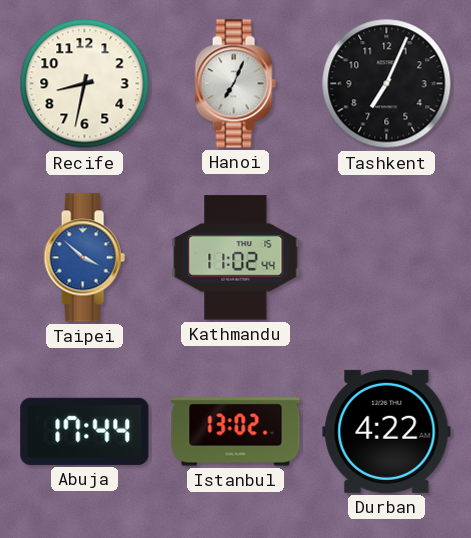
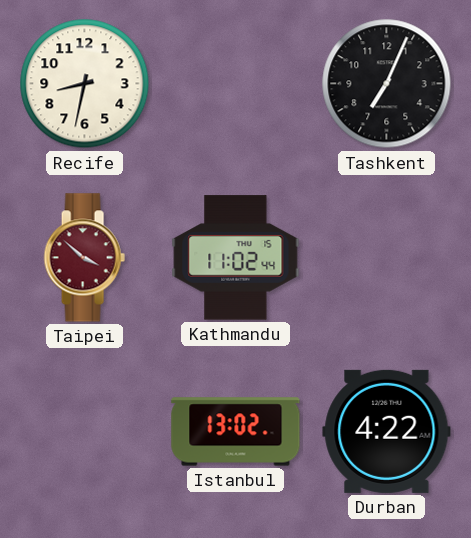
Hanoi: 7:04 -> none
Taipei dial: blue -> burgundy
Abuja: 17:44 -> none
